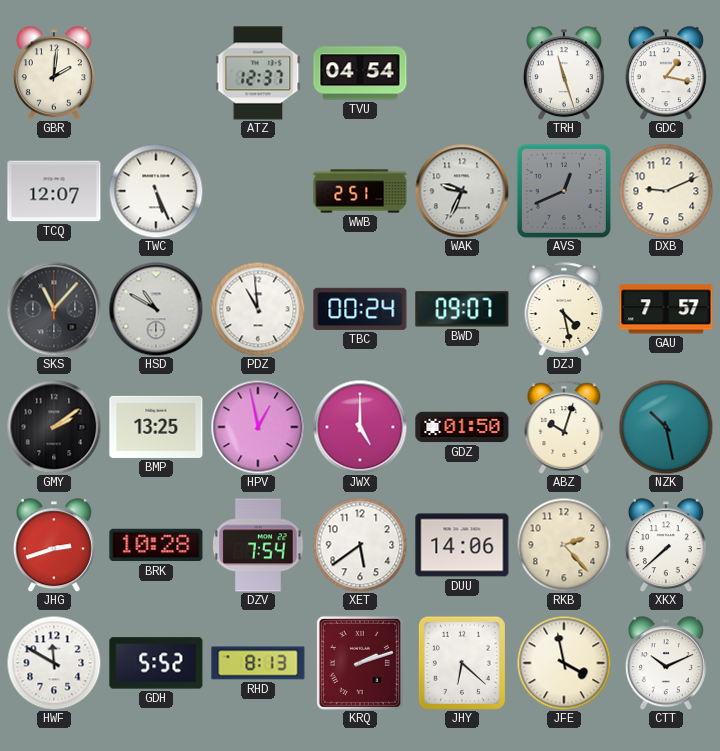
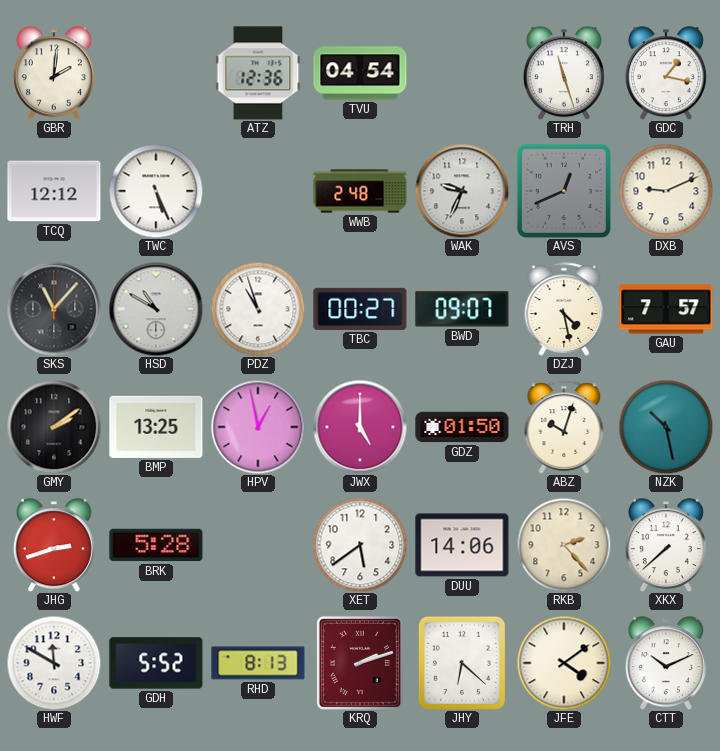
ATZ: 12:37 -> 12:36
TCQ: 12:07 -> 12:12
WWB: 2:51 -> 2:48
PDZ: 10:59 -> 10:57
TBC: 00:24 -> 00:27
BRK: 10:28 -> 5:28
DZV: 7:54 -> none
JFE: 3:58 -> 4:09
